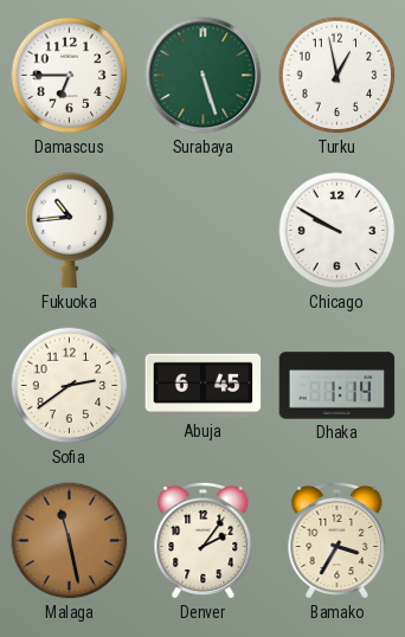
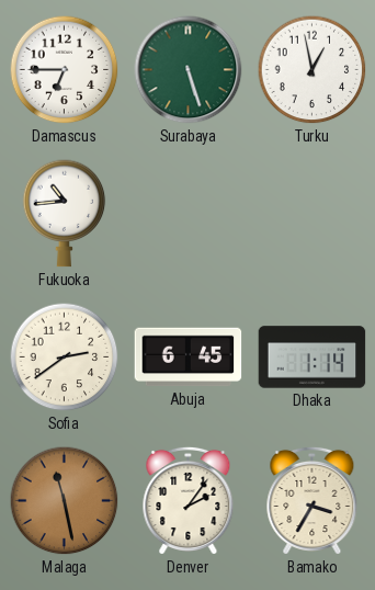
Chicago: 9:50 -> none
